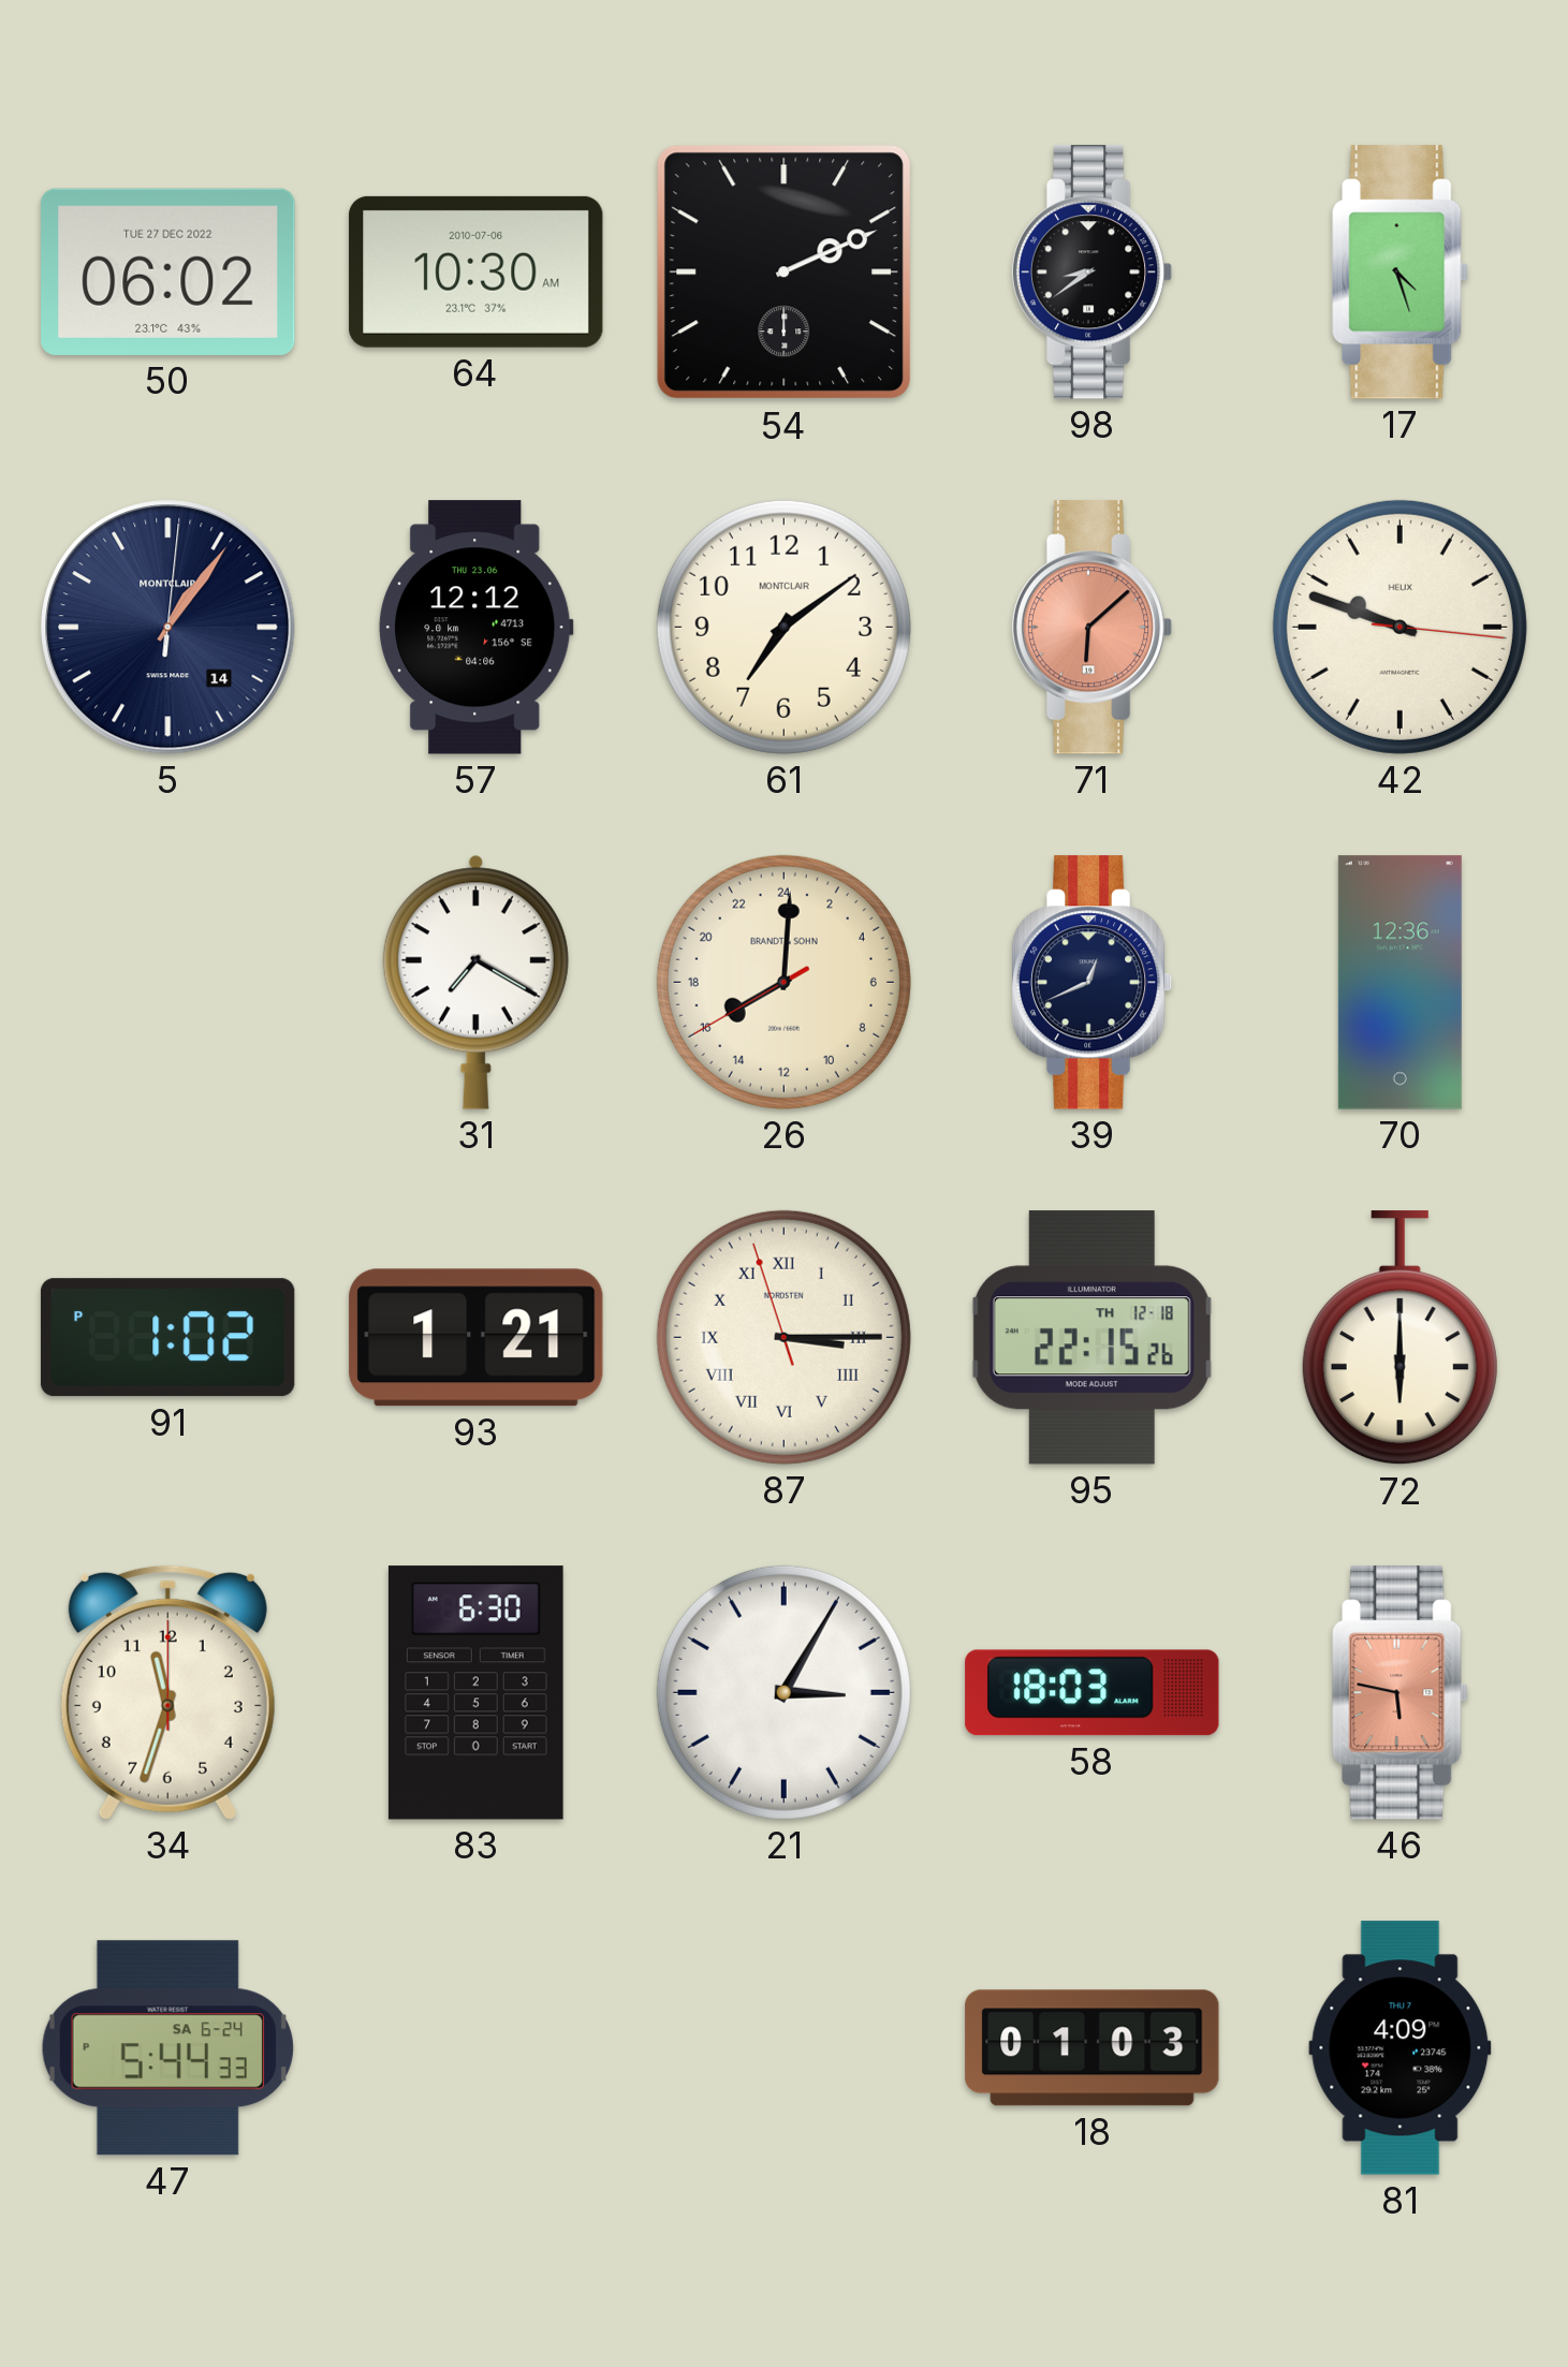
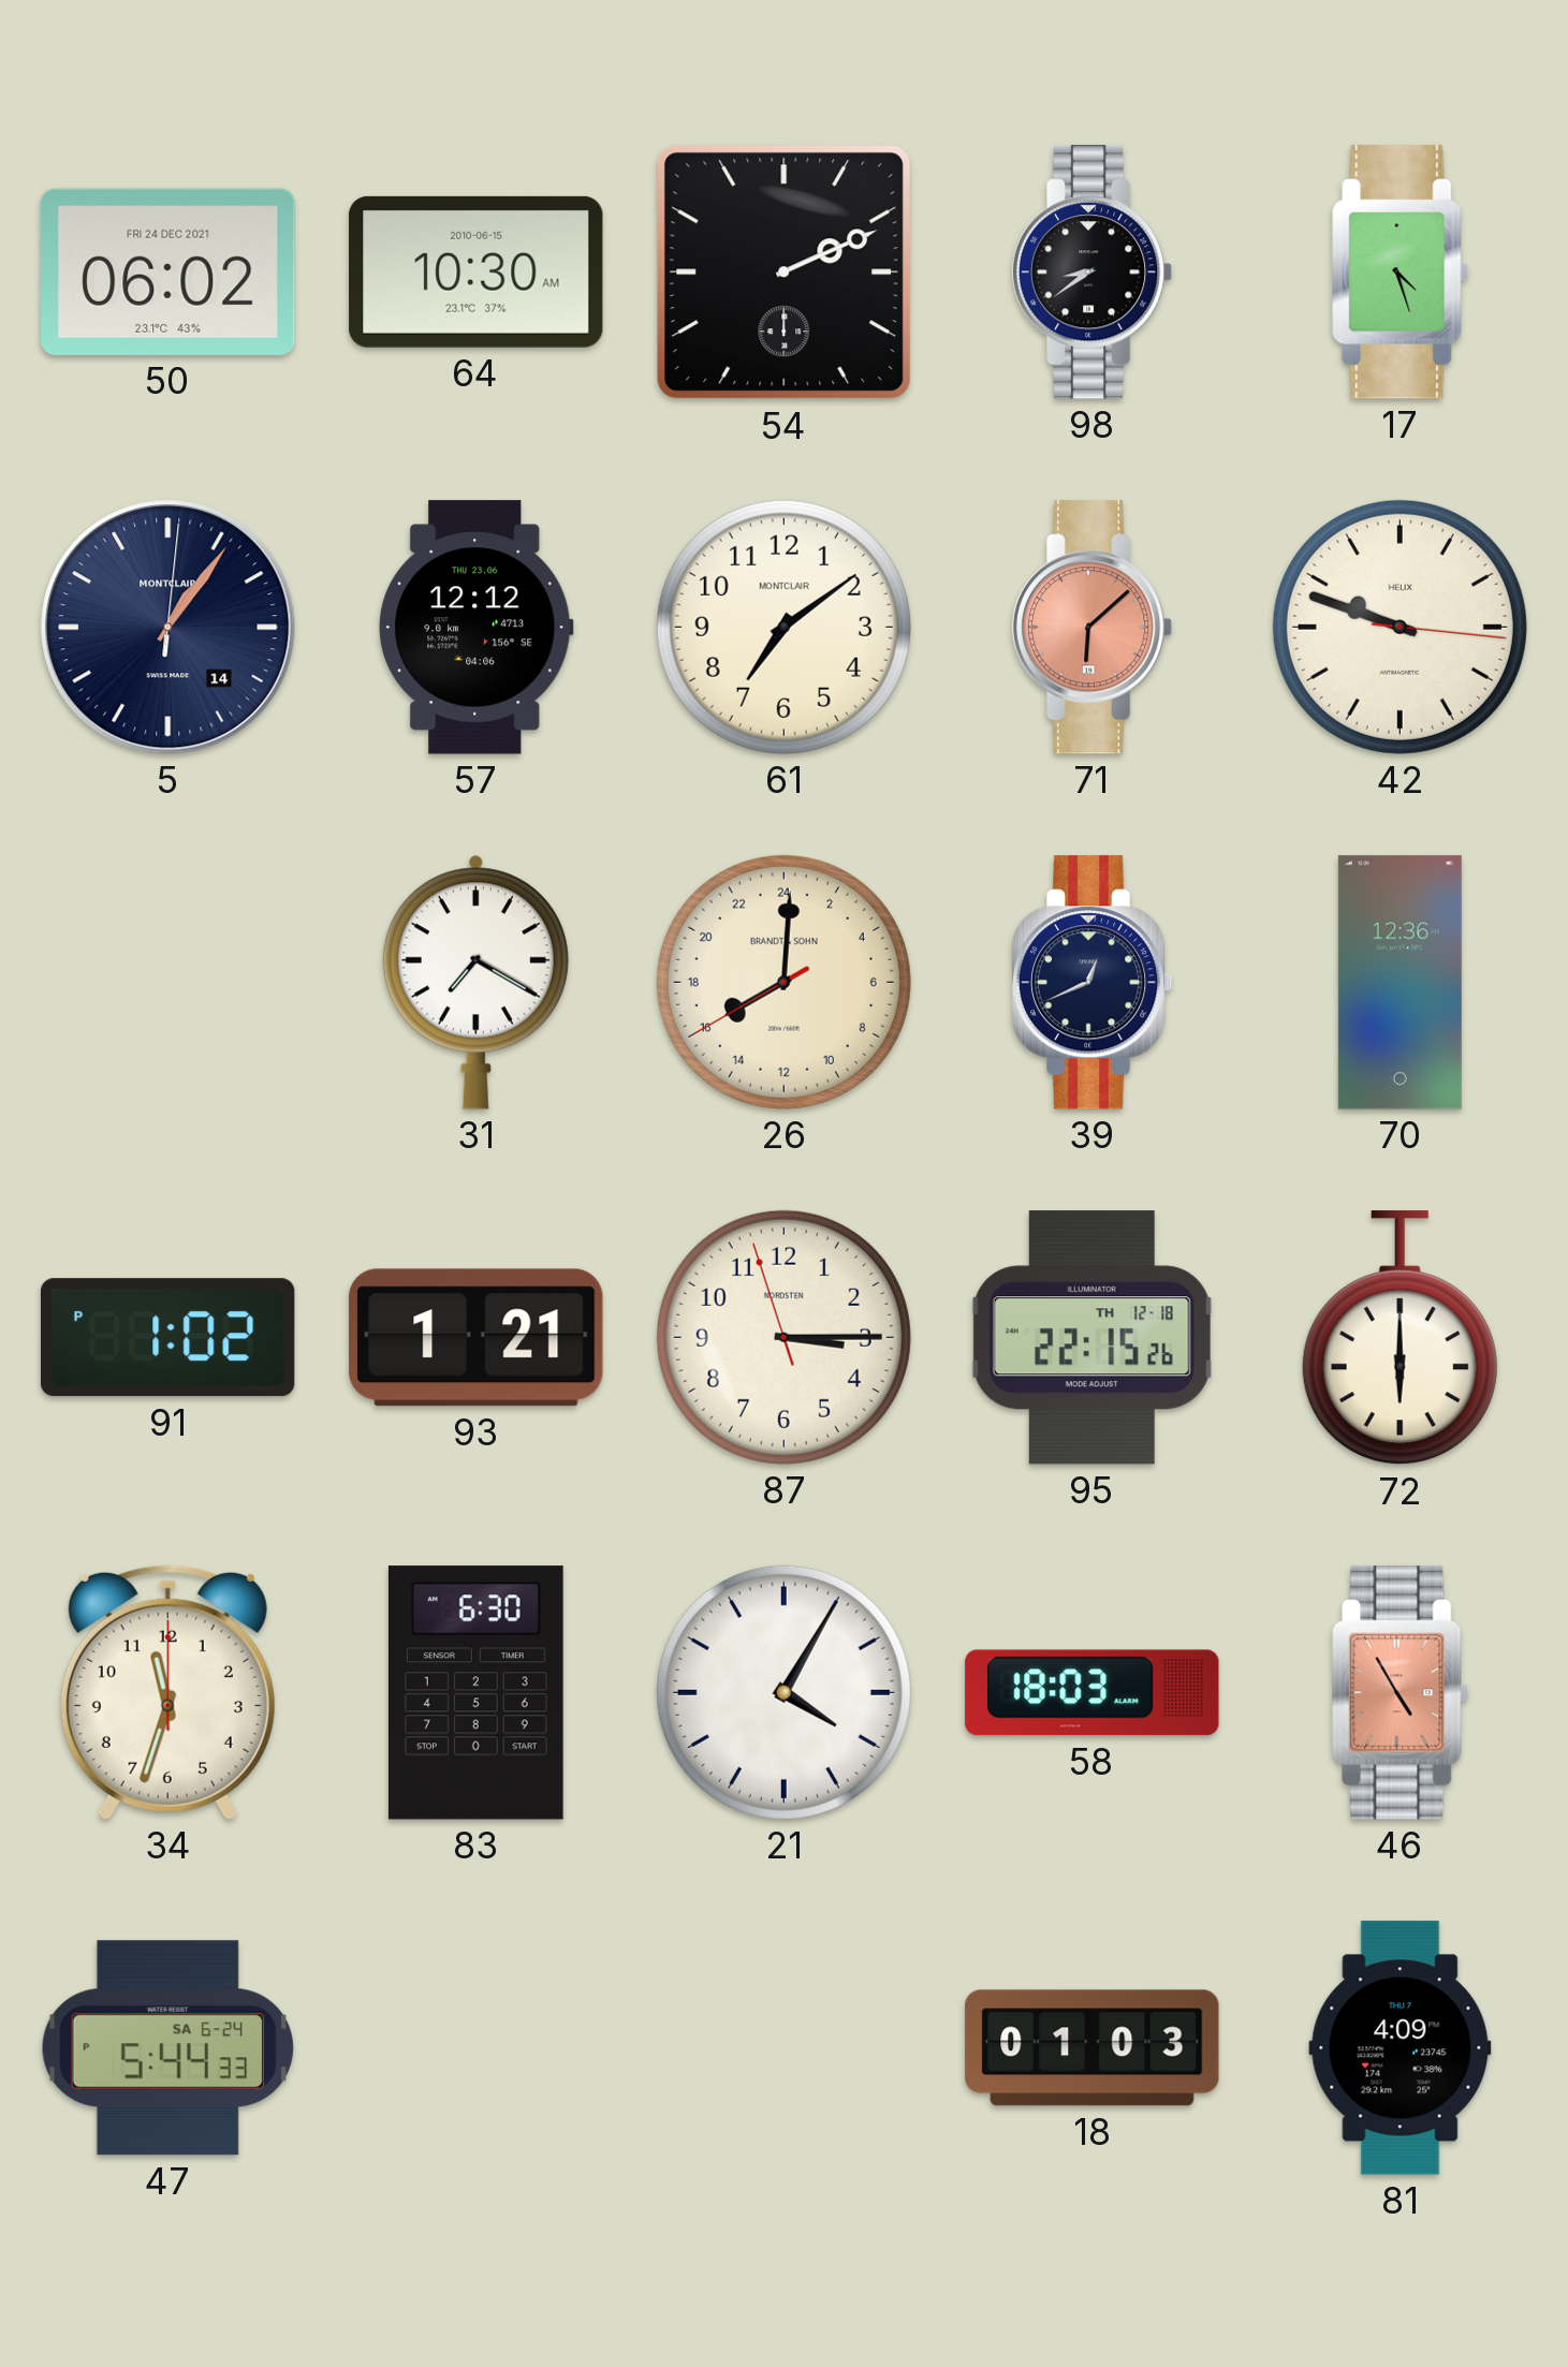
50 date: TUE 27 DEC 2022 -> FRI 24 DEC 2021
64 date: 2010-07-06 -> 2010-06-15
87 numerals: Roman -> Arabic
21: 3:05 -> 4:05
46: 5:47 -> 4:55
